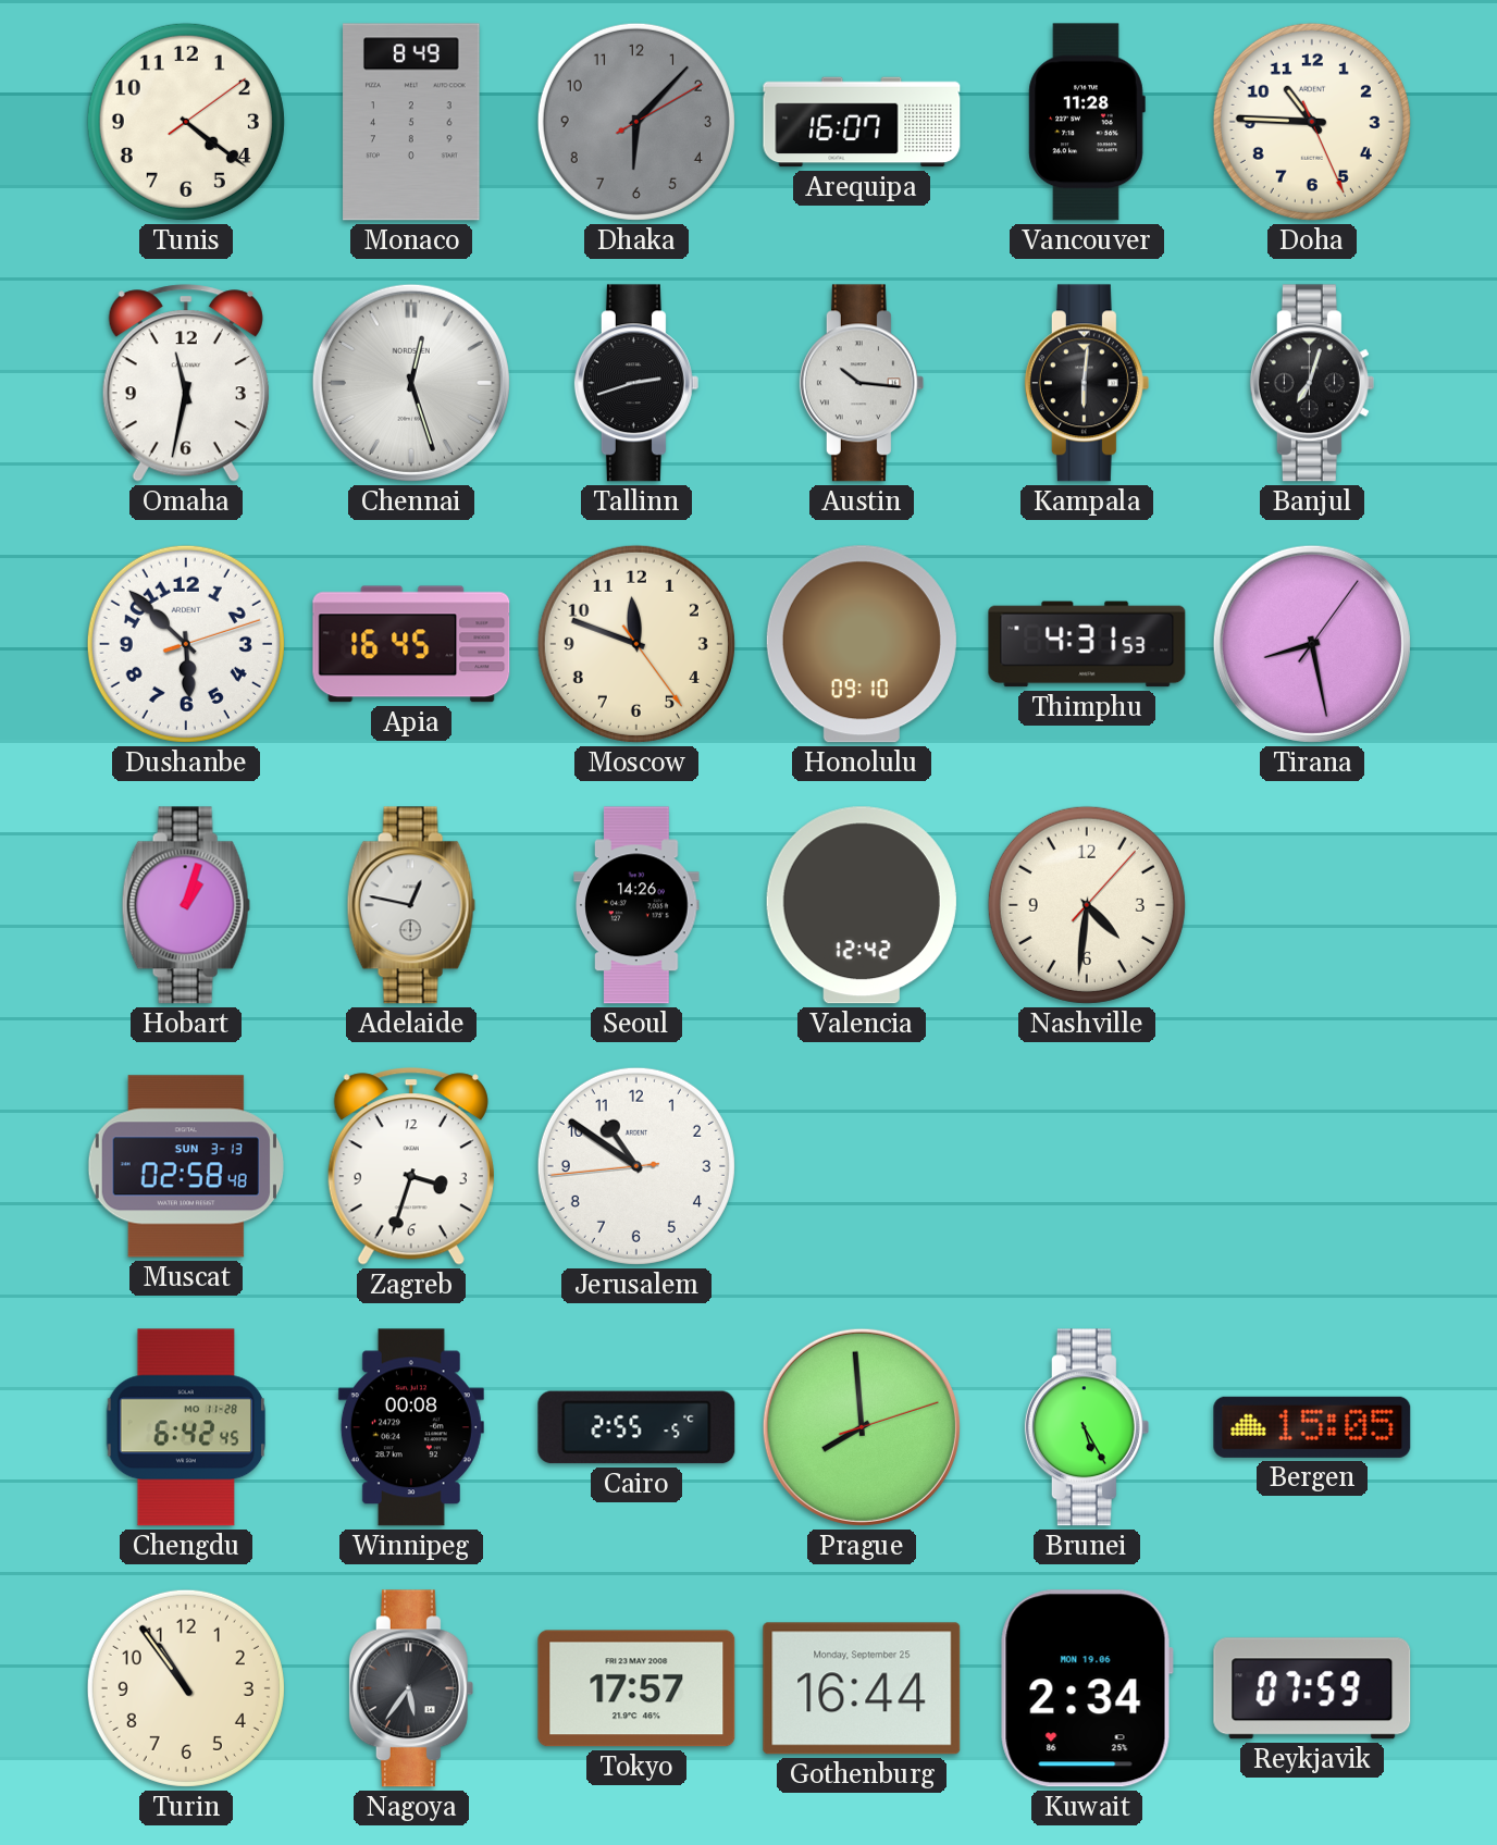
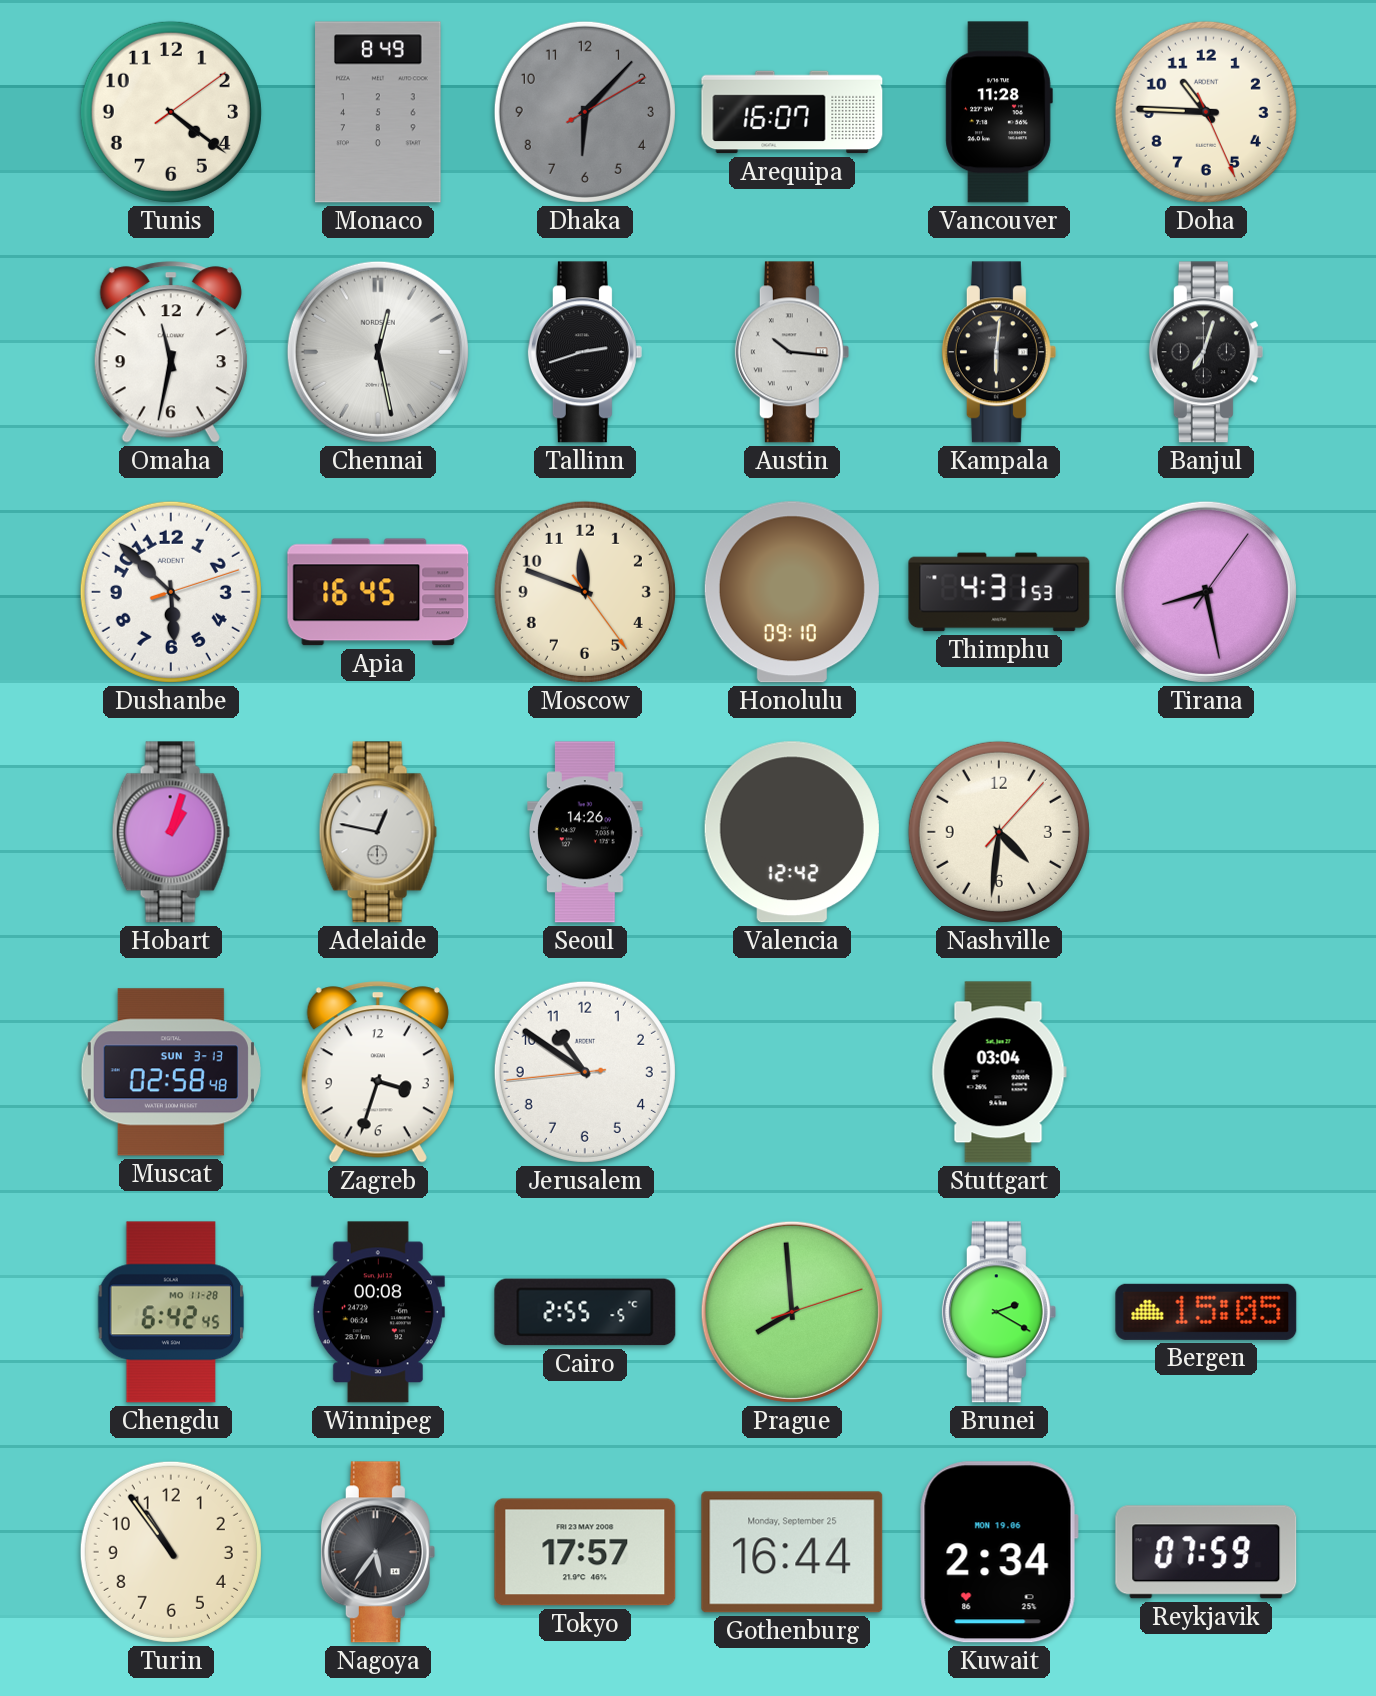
Chennai: 12:27 -> 12:28
Stuttgart: none -> 03:04
Brunei: 5:25 -> 2:20
